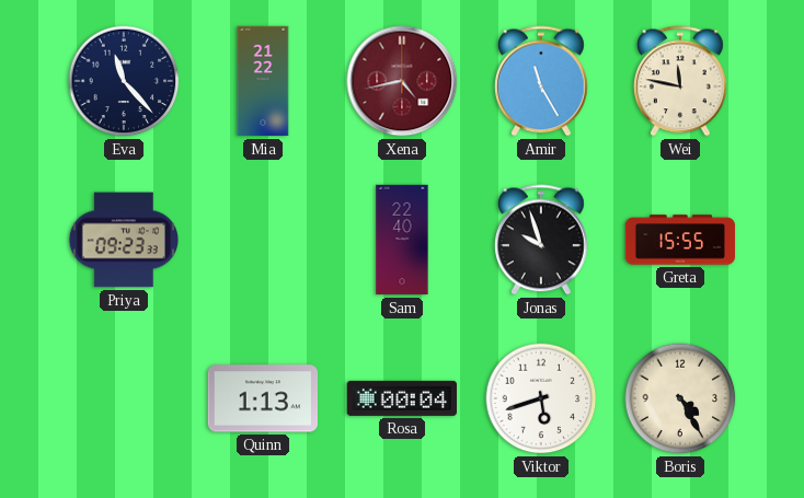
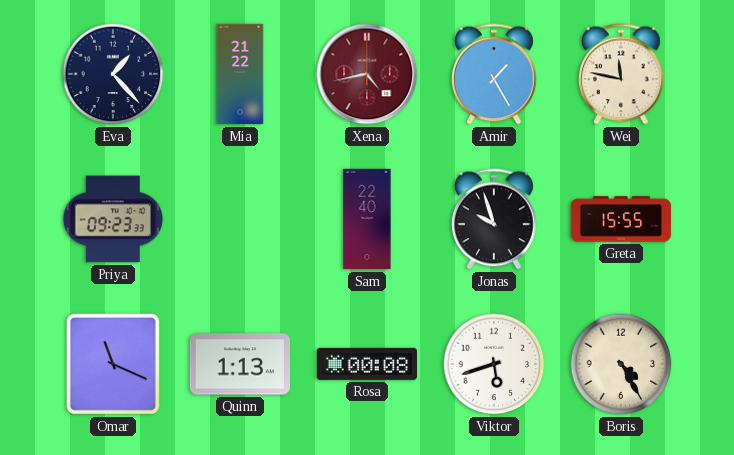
Eva: 11:23 -> 1:23
Amir: 11:25 -> 1:25
Omar: none -> 11:19
Rosa: 00:04 -> 00:08
